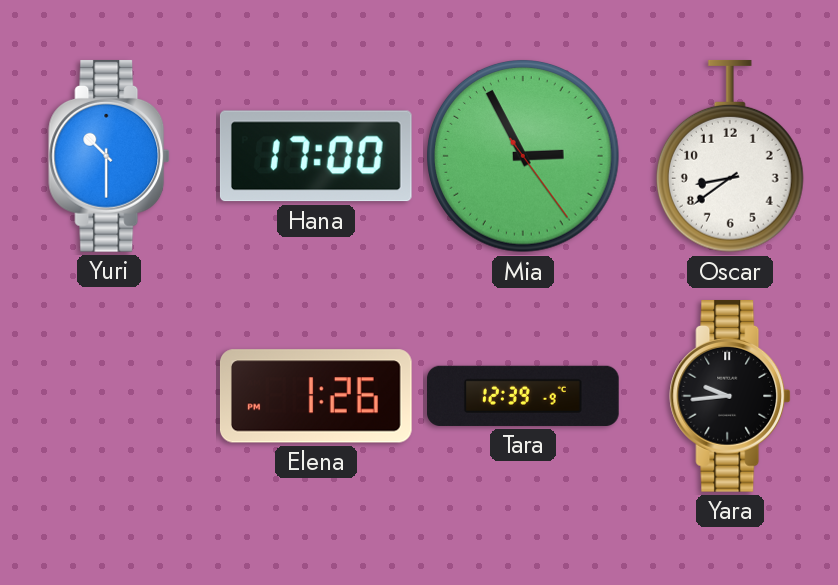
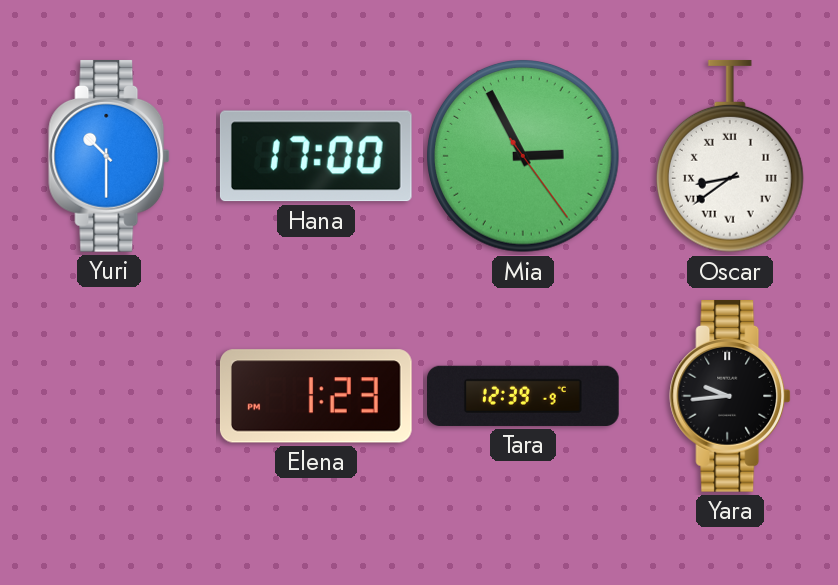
Oscar numerals: Arabic -> Roman
Elena: 1:26 -> 1:23
